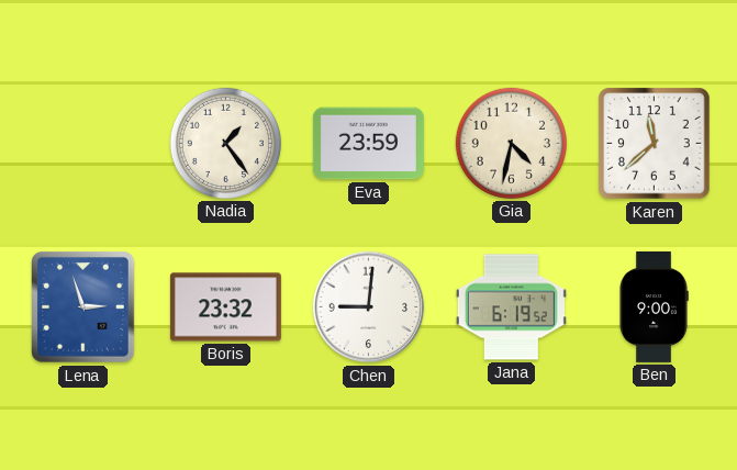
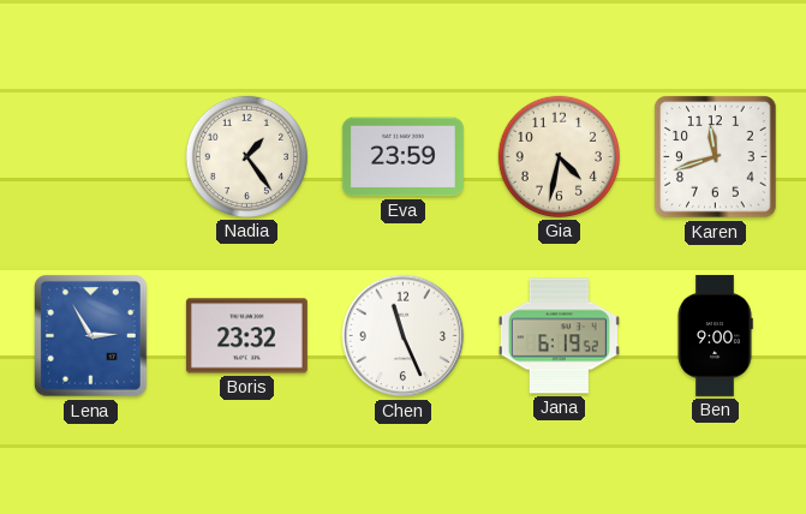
Karen: 11:38 -> 11:42
Lena: 2:57 -> 2:55
Chen: 9:01 -> 11:26
